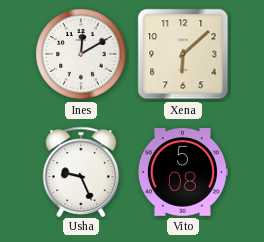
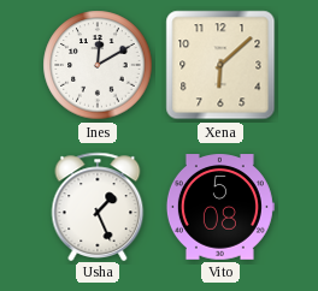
Usha: 9:26 -> 1:26
